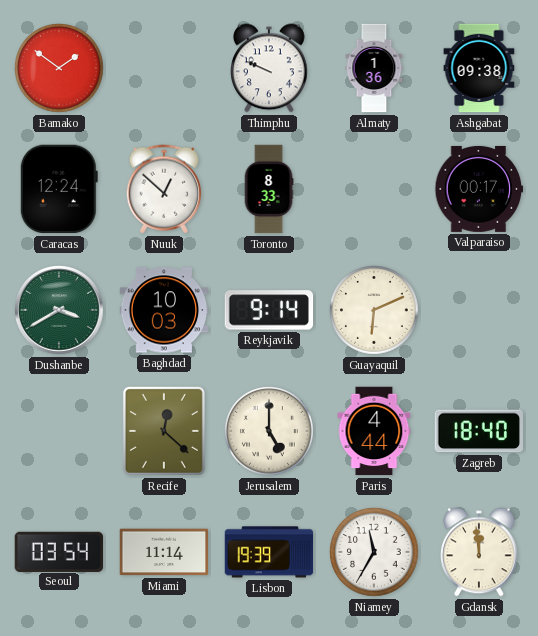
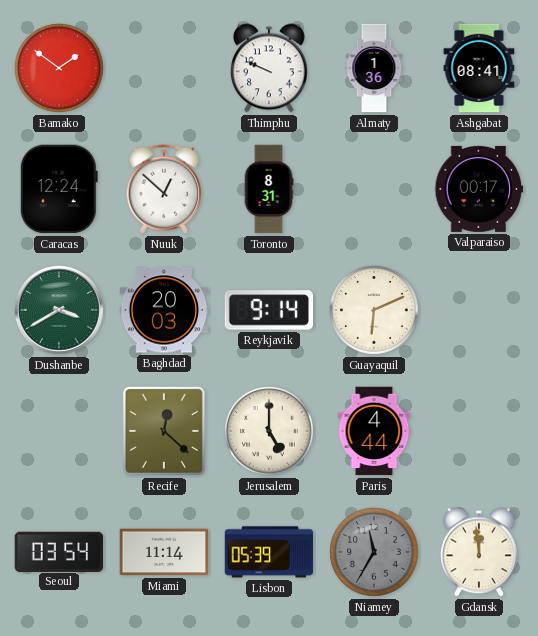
Ashgabat: 09:38 -> 08:41
Toronto: 8:33 -> 8:31
Baghdad: 10:03 -> 20:03
Zagreb: 18:40 -> none
Lisbon: 19:39 -> 05:39
Niamey dial: white -> grey
